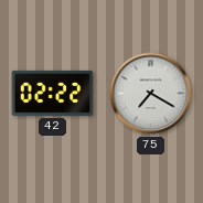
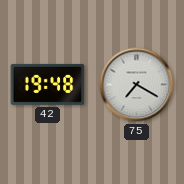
42: 02:22 -> 19:48
